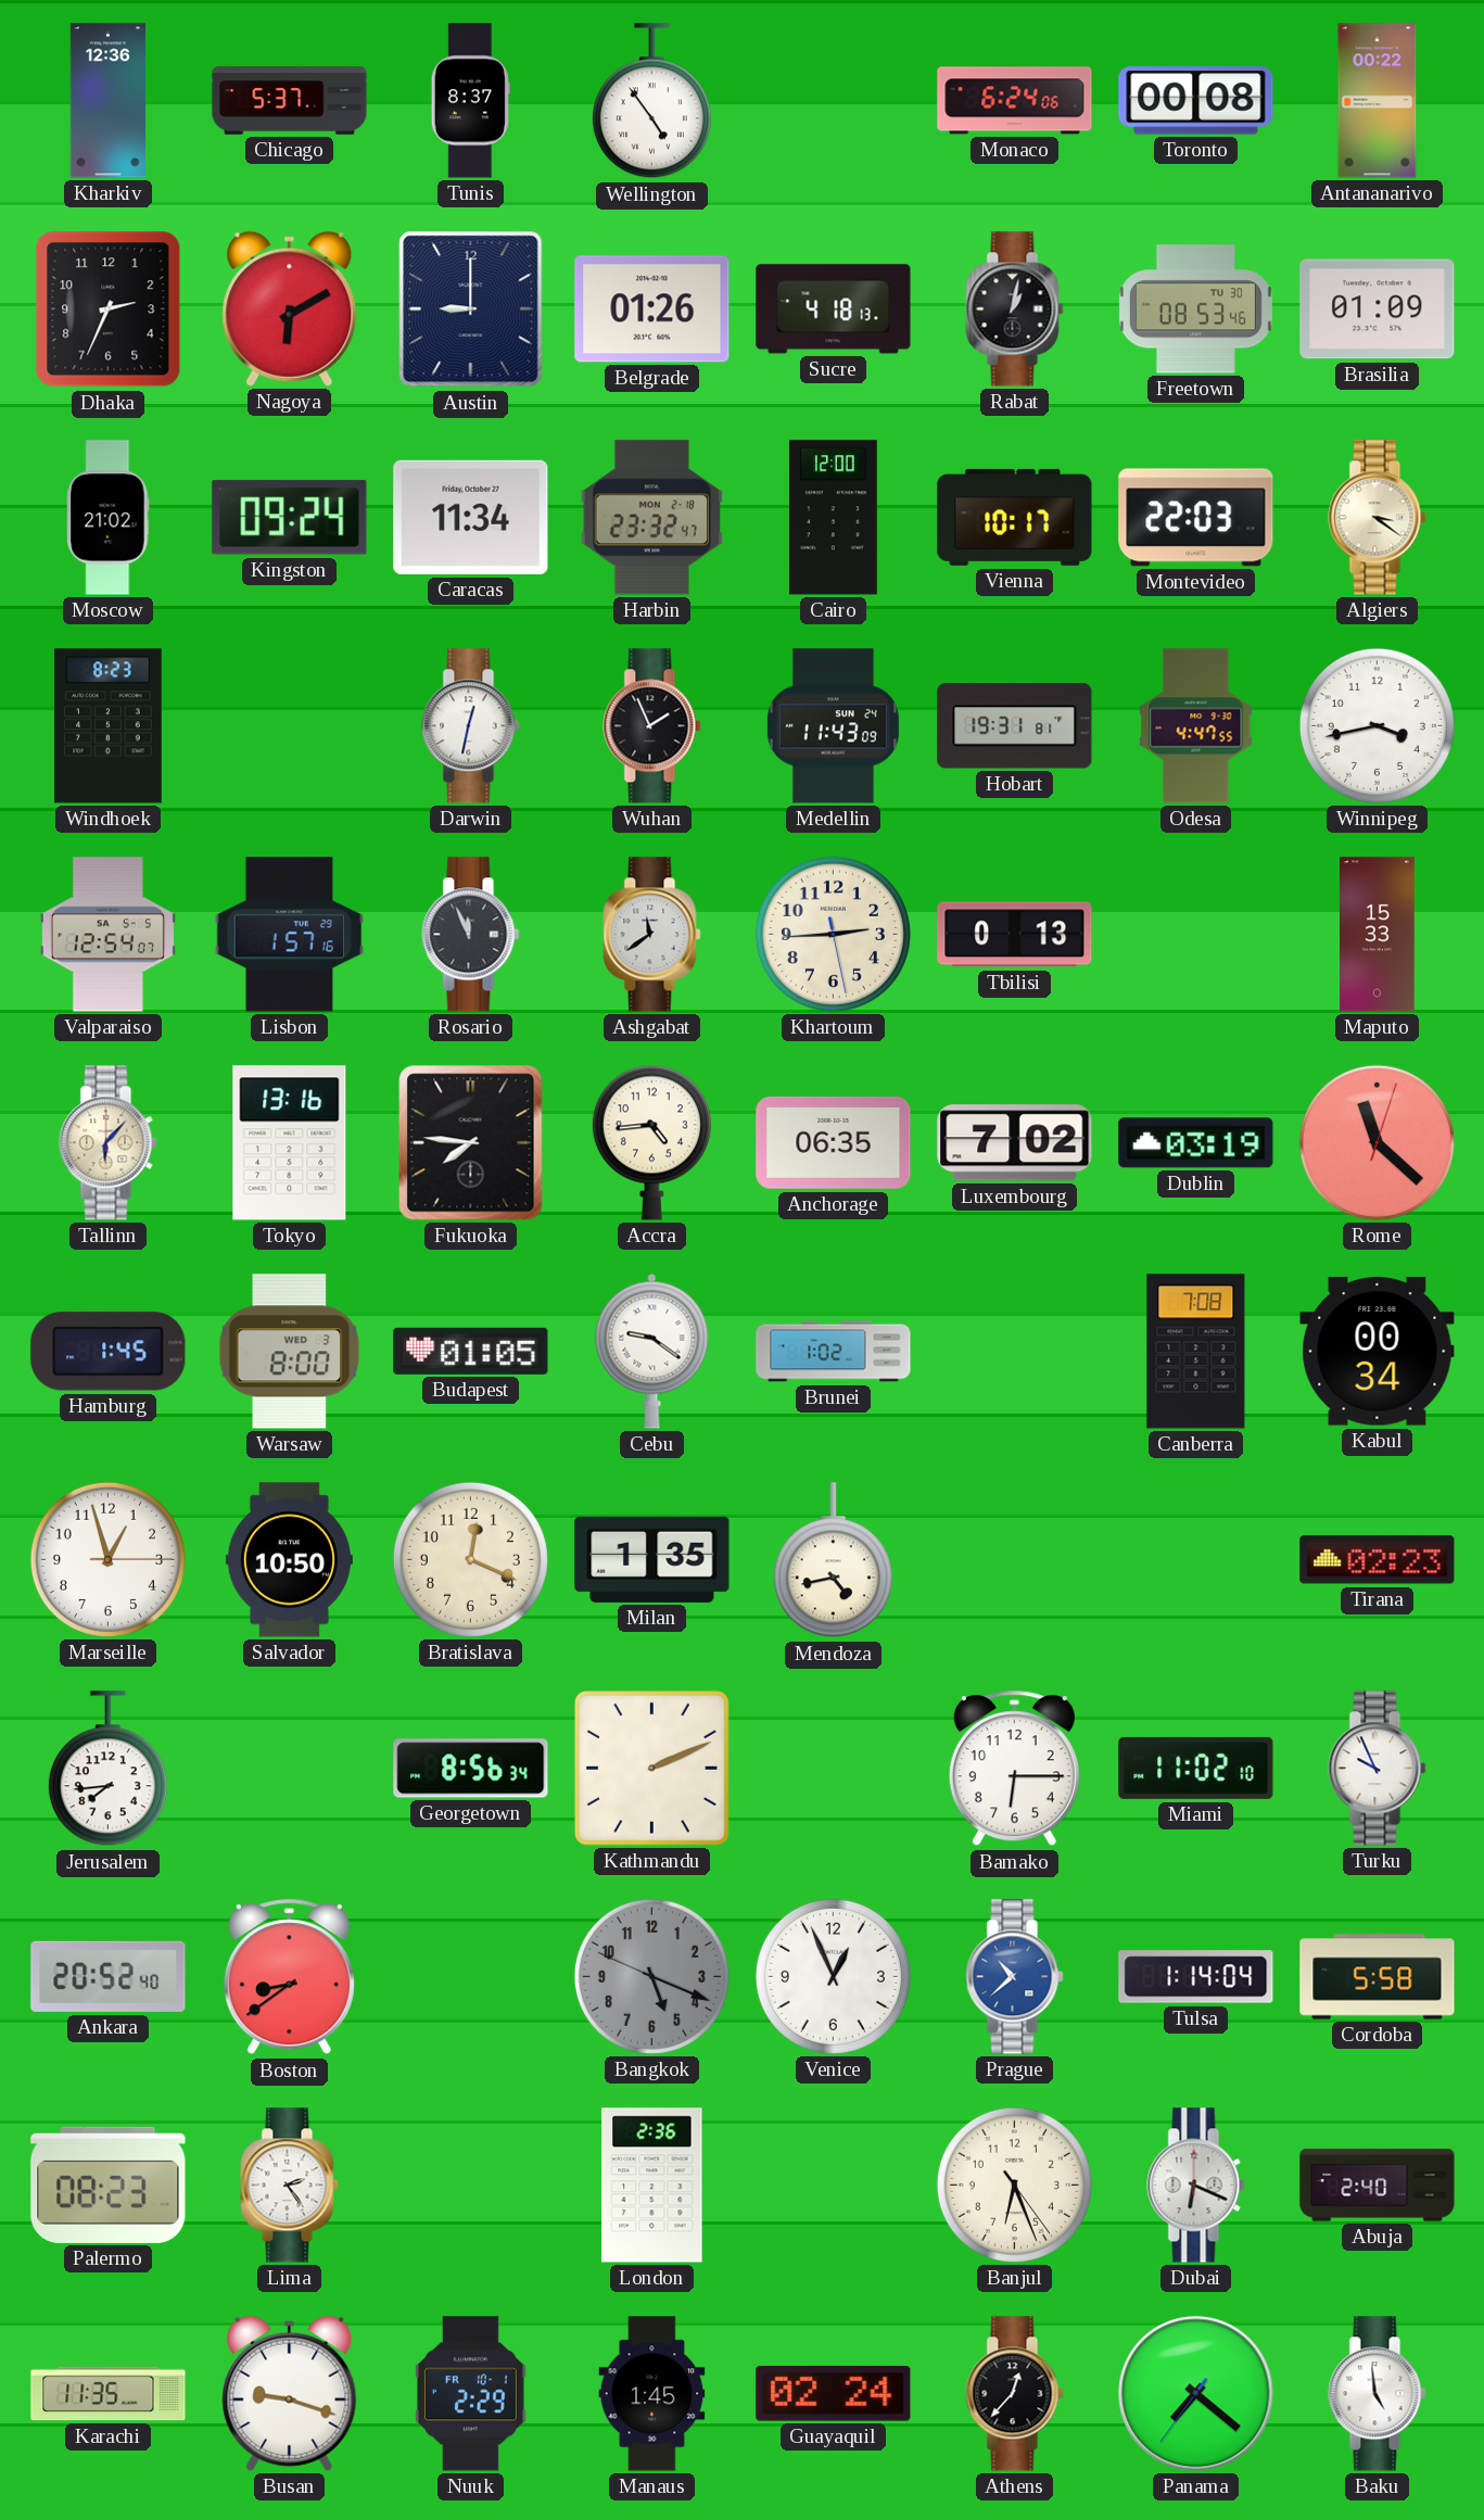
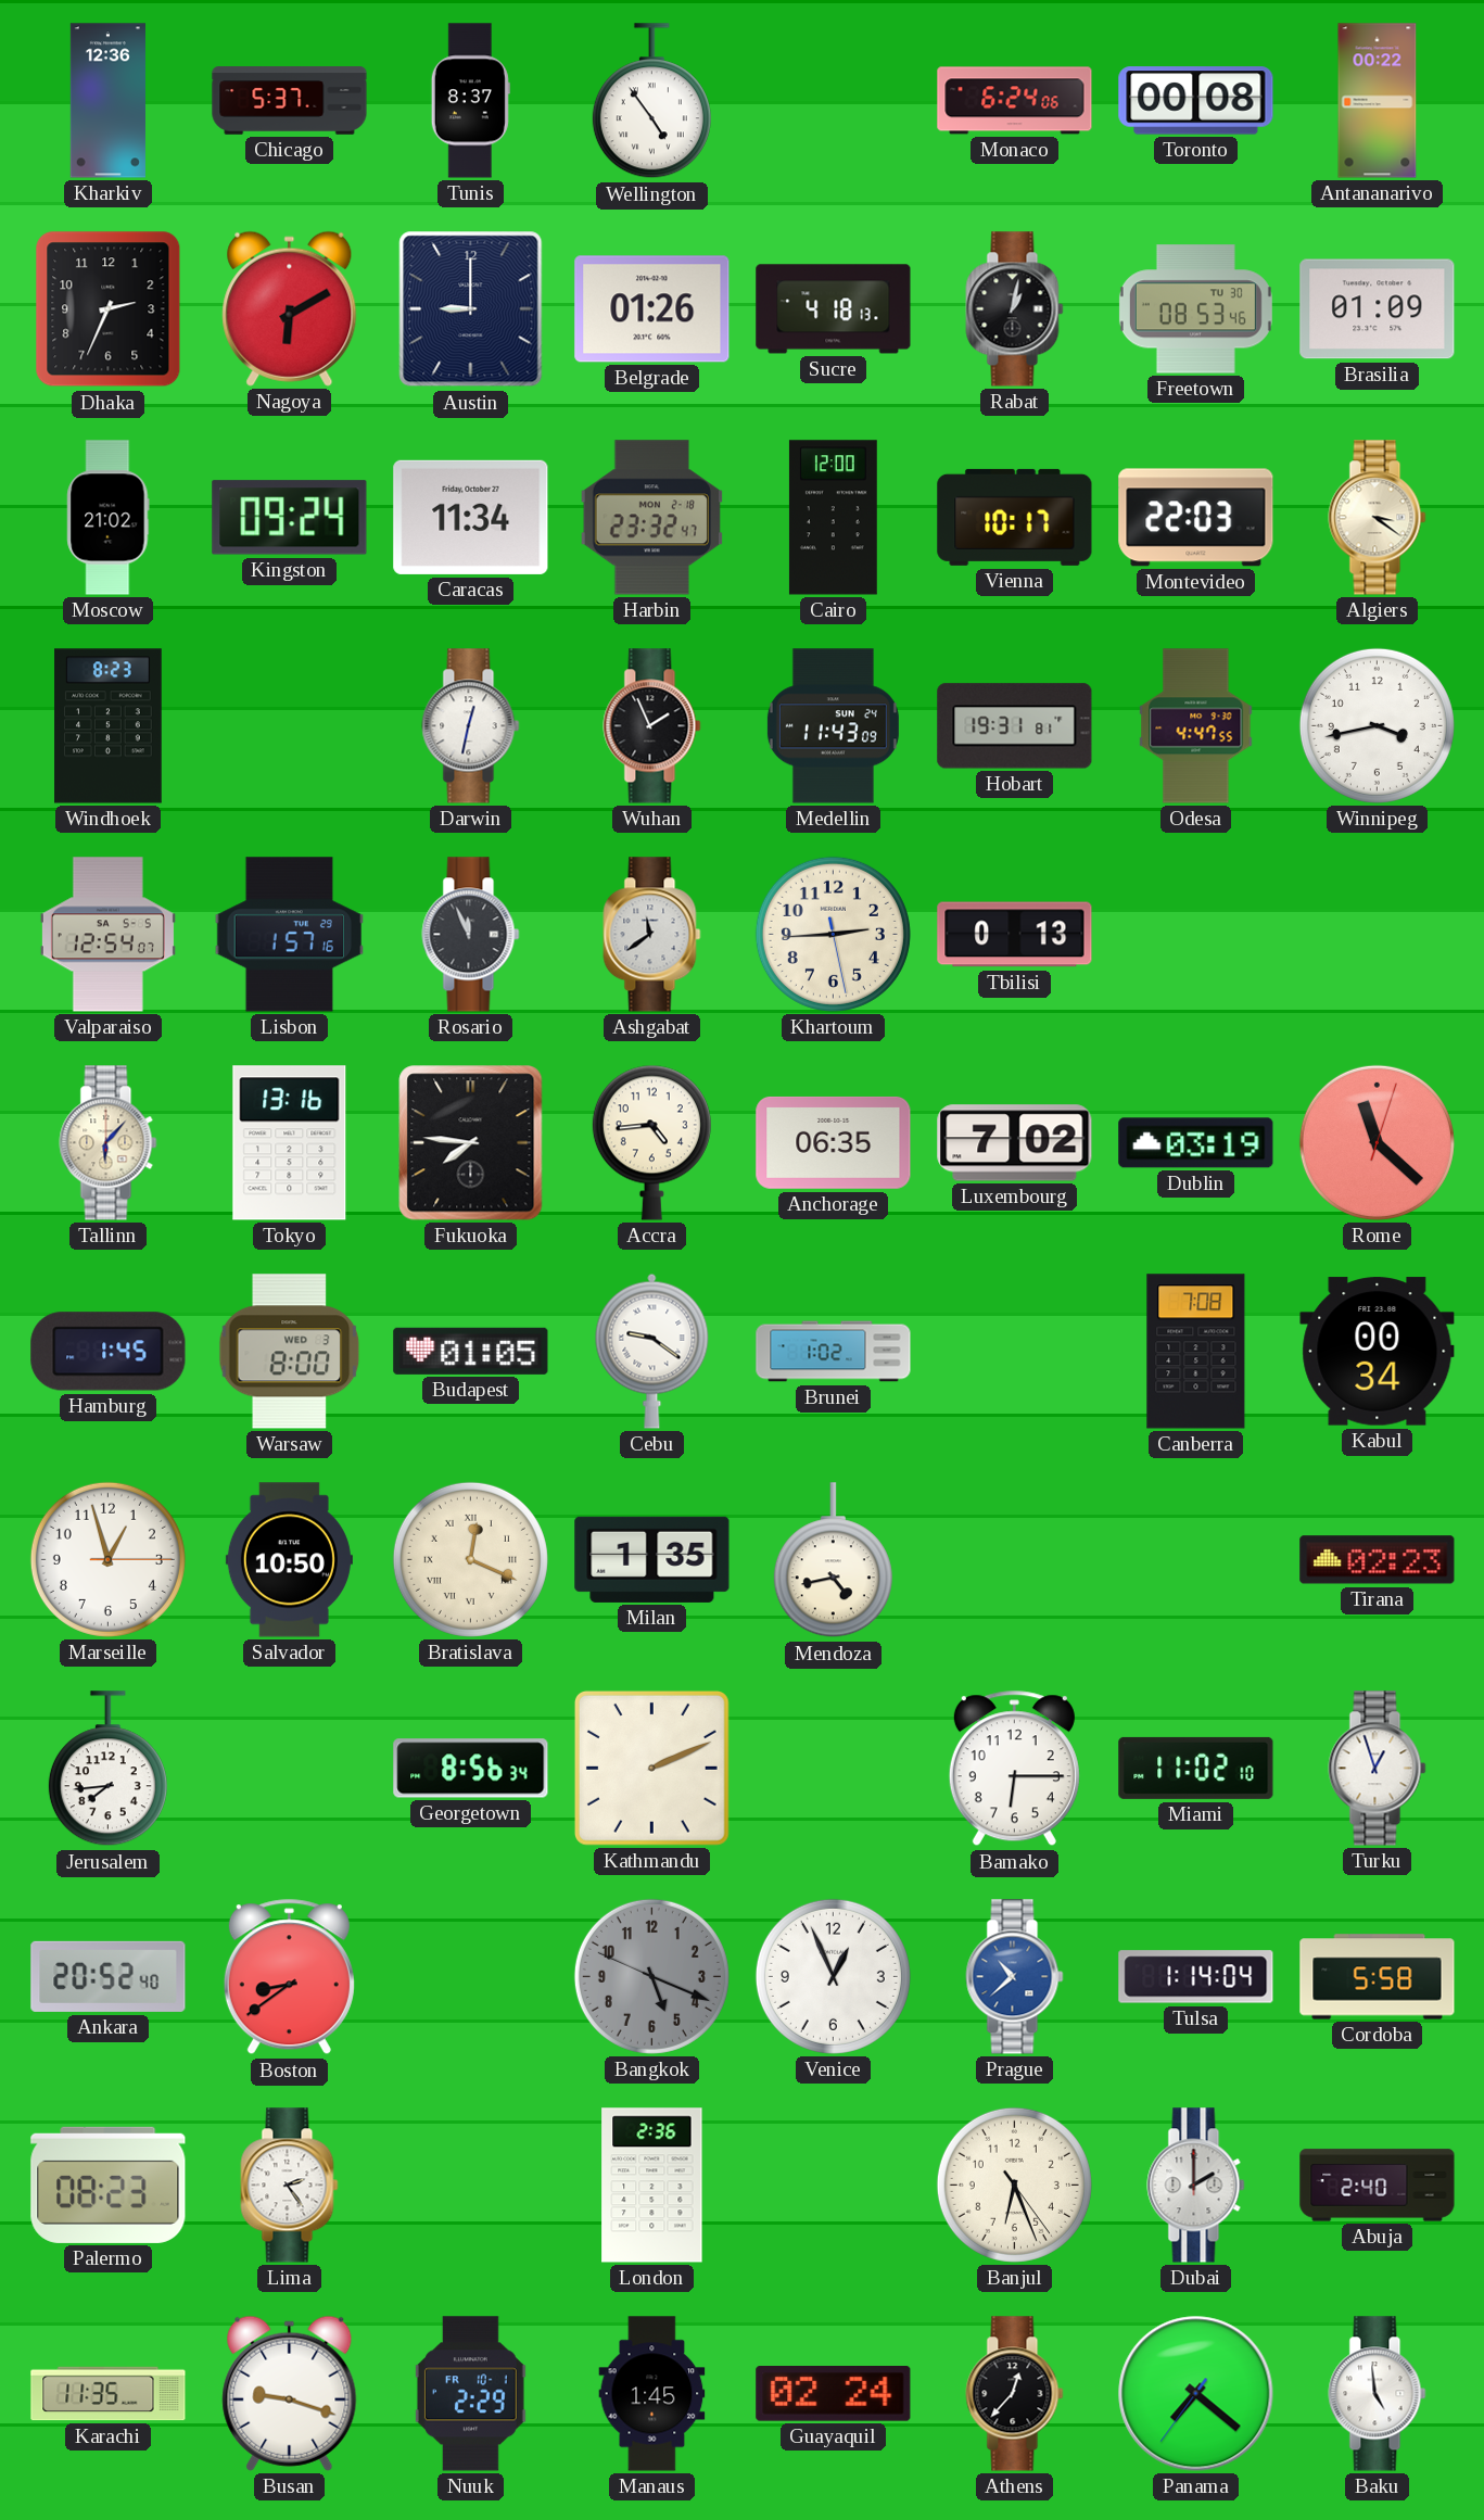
Maputo: 15:33 -> none
Bratislava numerals: Arabic -> Roman
Turku: 9:56 -> 12:57
Dubai: 6:19 -> 2:00
